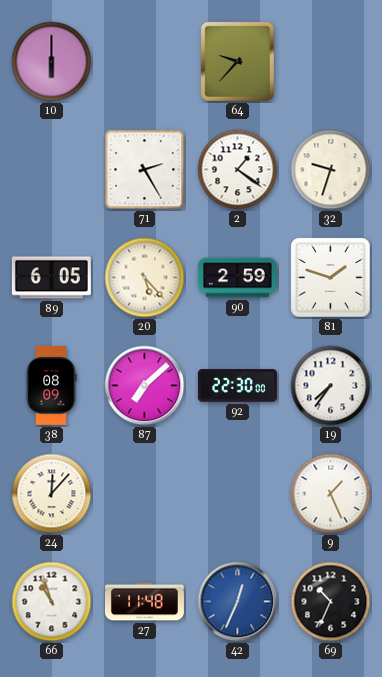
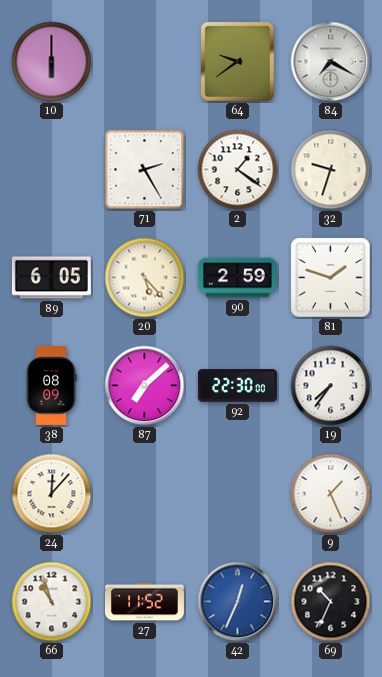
64: 9:37 -> 9:39
84: none -> 7:20
27: 11:48 -> 11:52
